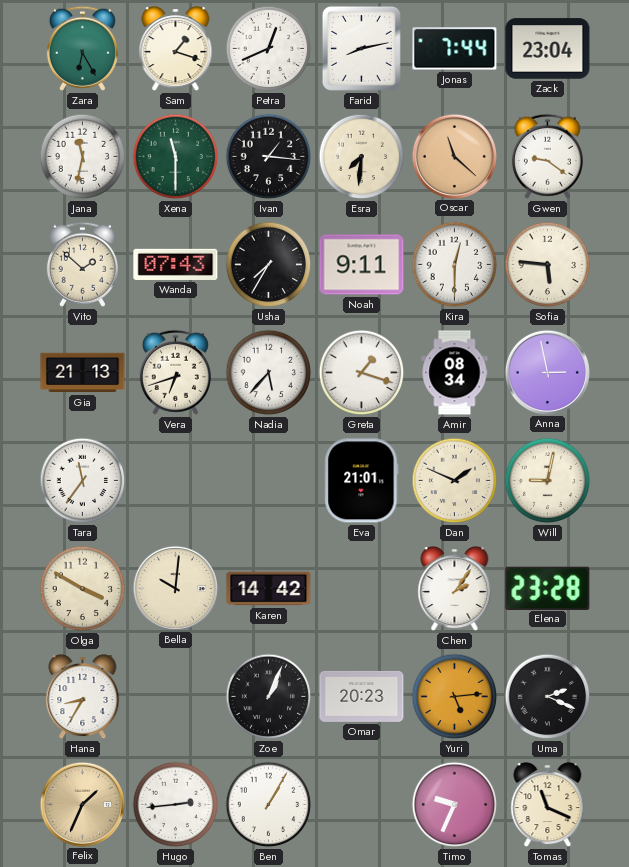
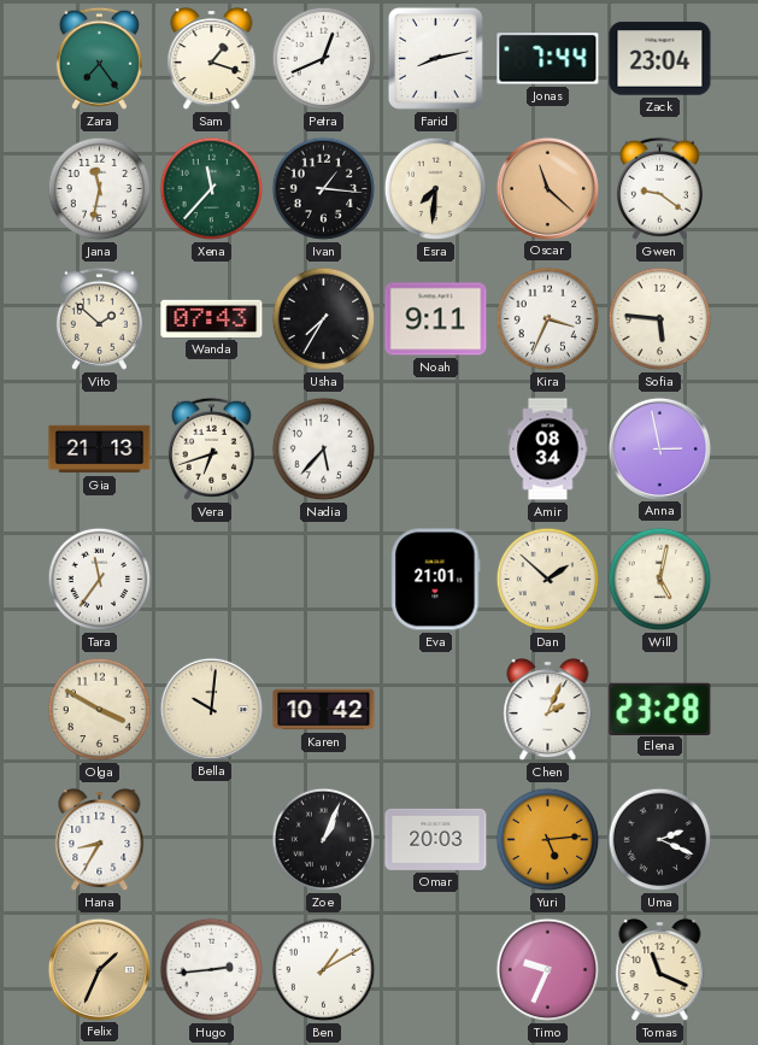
Zara: 6:25 -> 7:24
Xena: 11:30 -> 11:37
Kira: 12:30 -> 3:34
Greta: 1:18 -> none
Dan: 1:49 -> 1:52
Will: 9:02 -> 5:02
Karen: 14:42 -> 10:42
Chen: 2:06 -> 2:04
Omar: 20:23 -> 20:03
Ben: 1:05 -> 1:10
